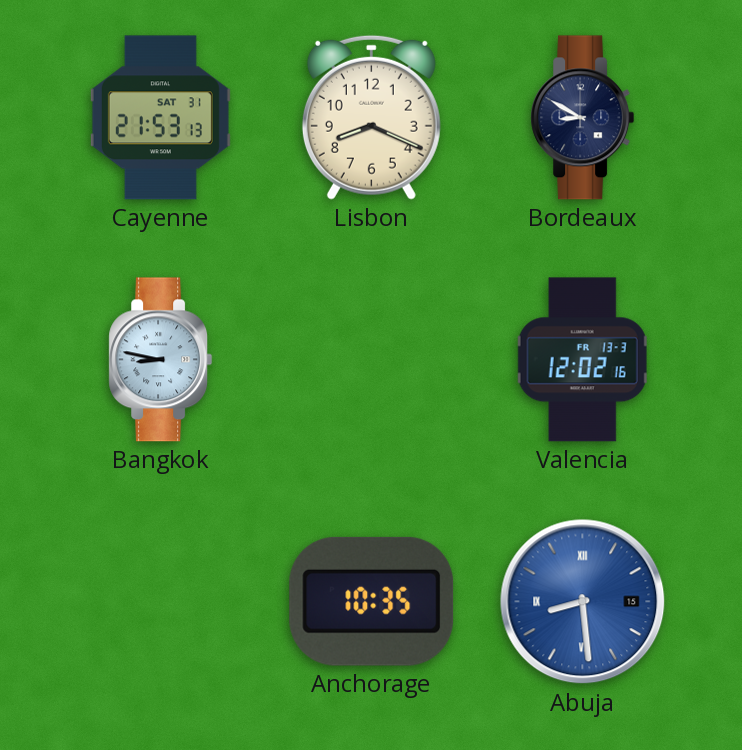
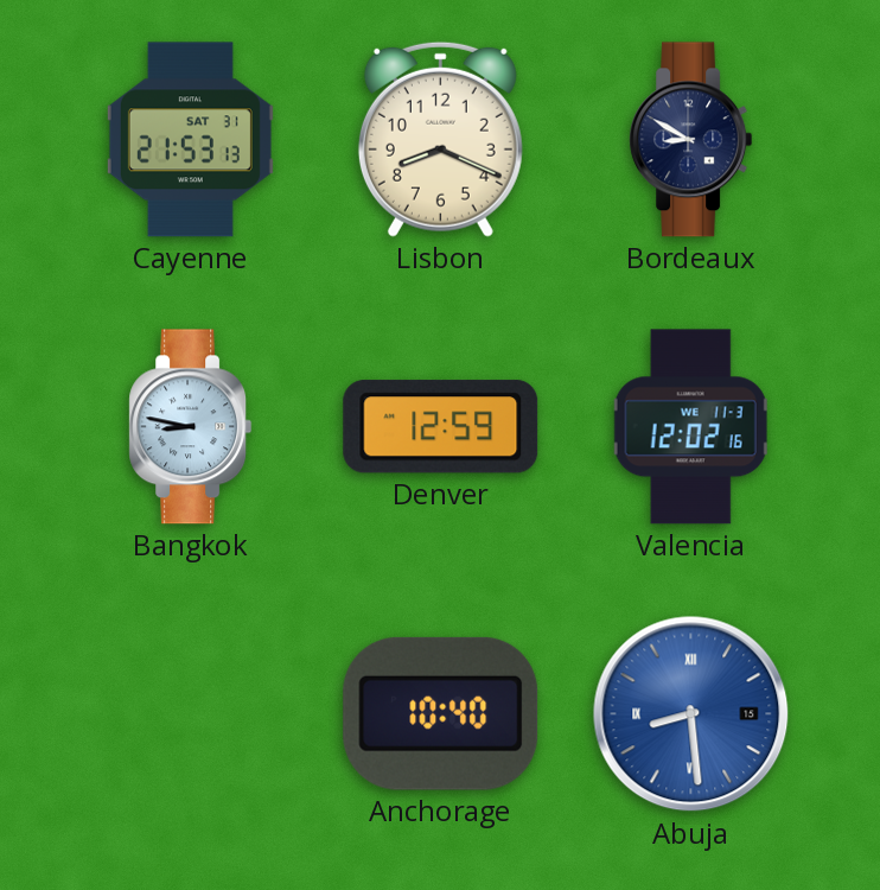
Denver: none -> 12:59
Valencia date: FR 13-3 -> WE 11-3
Anchorage: 10:35 -> 10:40
